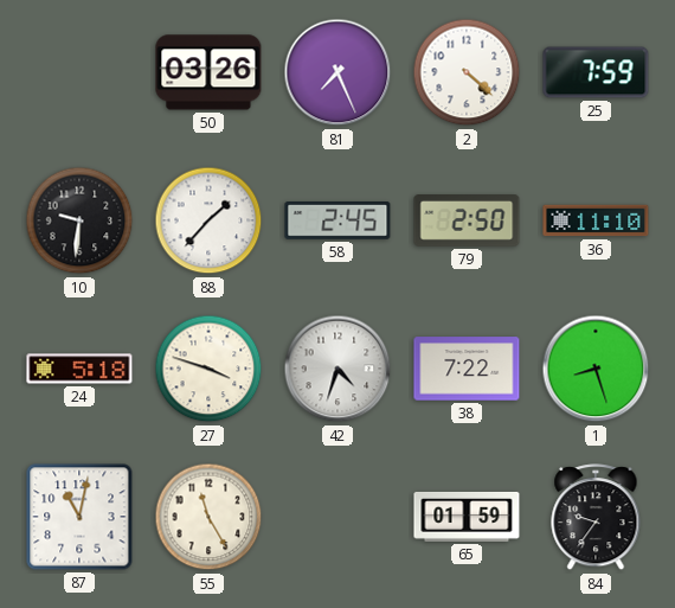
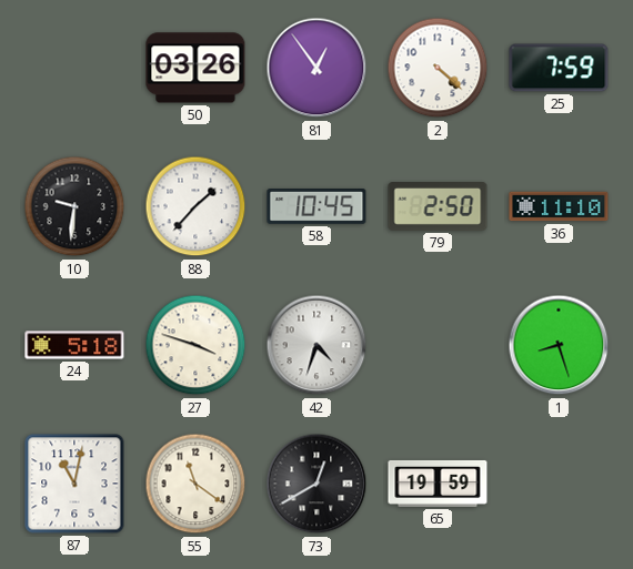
81: 7:26 -> 12:54
58: 2:45 -> 10:45
38: 7:22 -> none
55: 11:25 -> 11:21
73: none -> 12:40
65: 01:59 -> 19:59
84: 9:36 -> none
